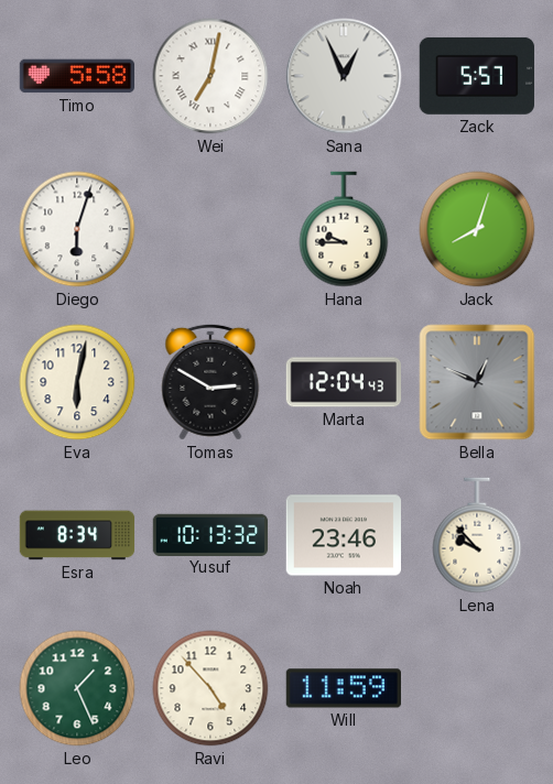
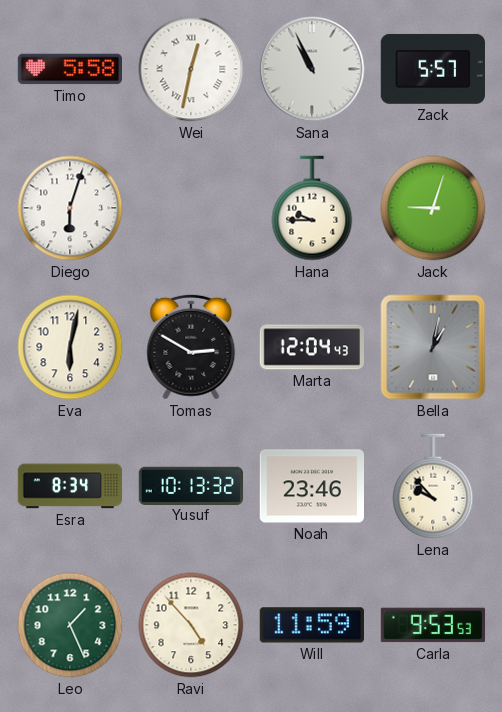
Wei: 7:02 -> 12:32
Sana: 12:56 -> 10:56
Jack: 8:03 -> 9:03
Bella: 12:49 -> 1:02
Carla: none -> 9:53
